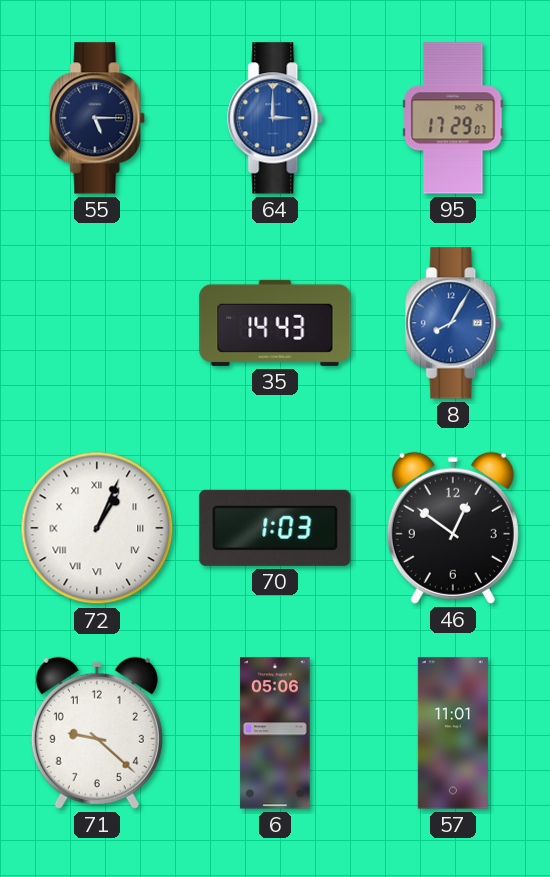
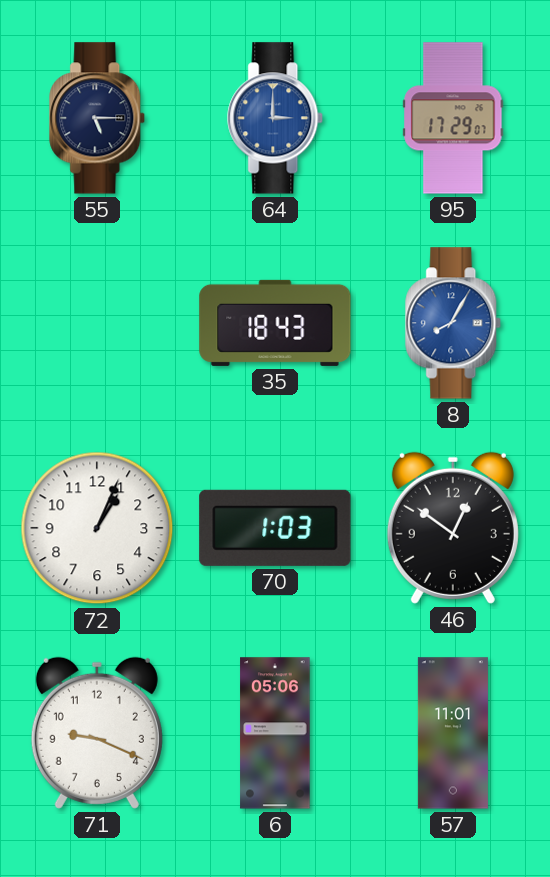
35: 14:43 -> 18:43
72 numerals: Roman -> Arabic
71: 9:22 -> 9:19
